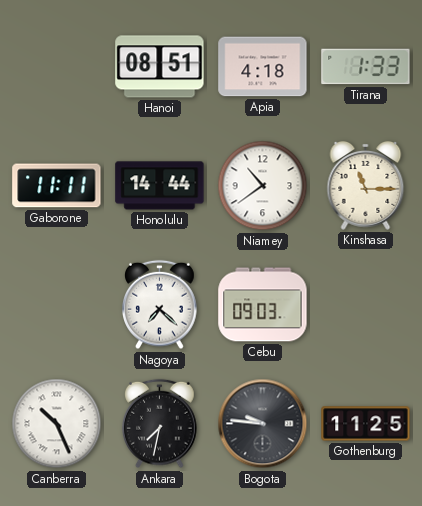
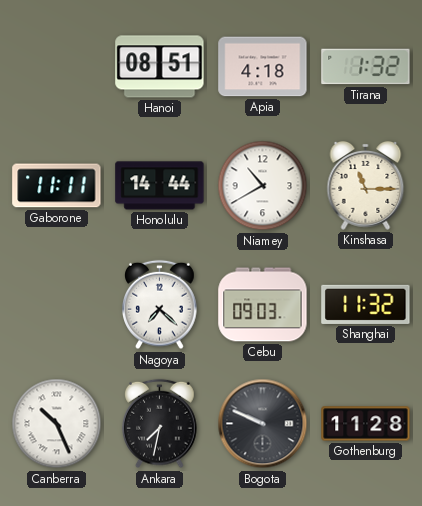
Tirana: 1:33 -> 1:32
Niamey: 10:39 -> 10:40
Shanghai: none -> 11:32
Bogota: 9:46 -> 9:49
Gothenburg: 11:25 -> 11:28
